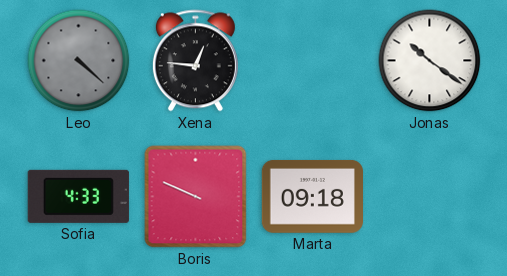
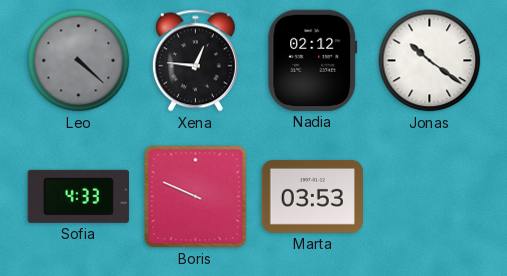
Nadia: none -> 02:12
Marta: 09:18 -> 03:53
